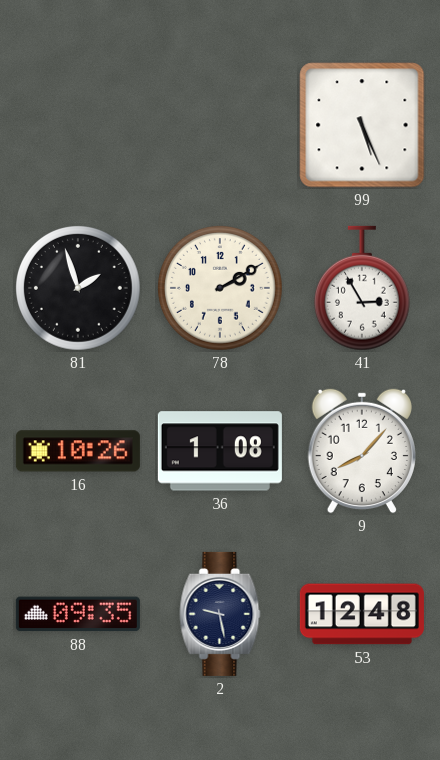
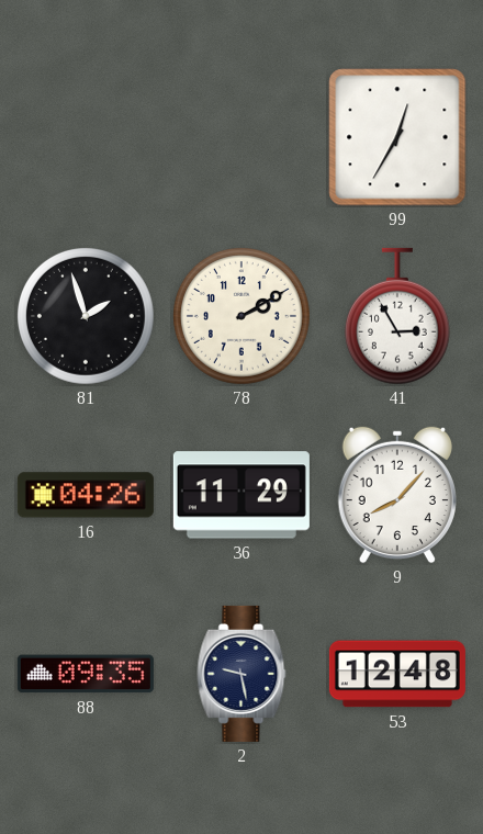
99: 5:26 -> 12:35
16: 10:26 -> 04:26
36: 1:08 -> 11:29
